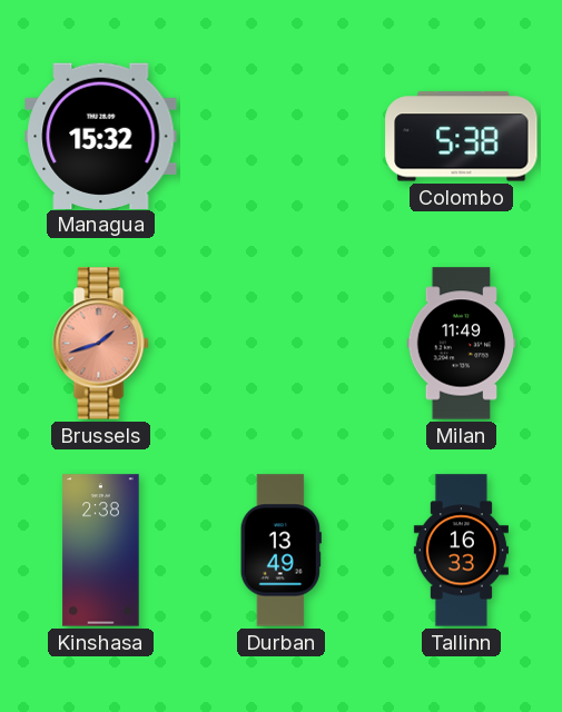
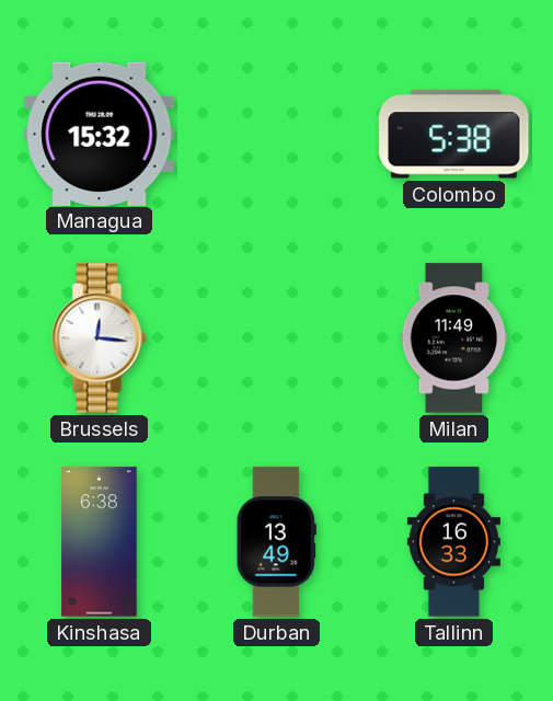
Brussels: 1:42 -> 12:16
Brussels dial: salmon -> white
Kinshasa: 2:38 -> 6:38
